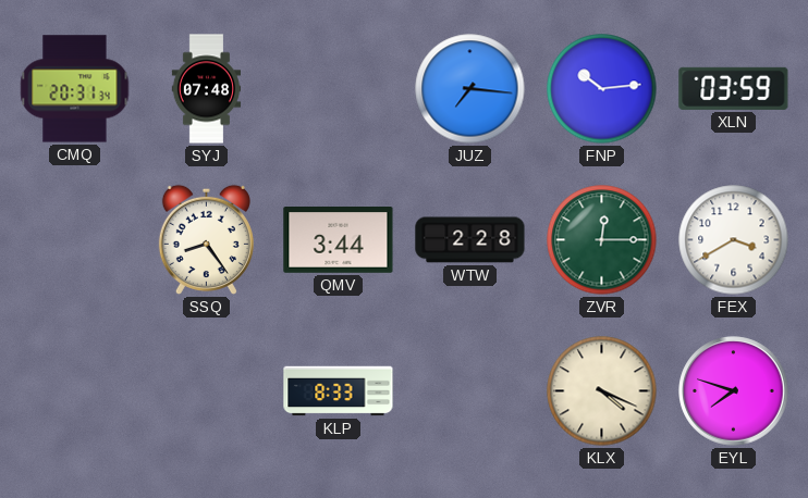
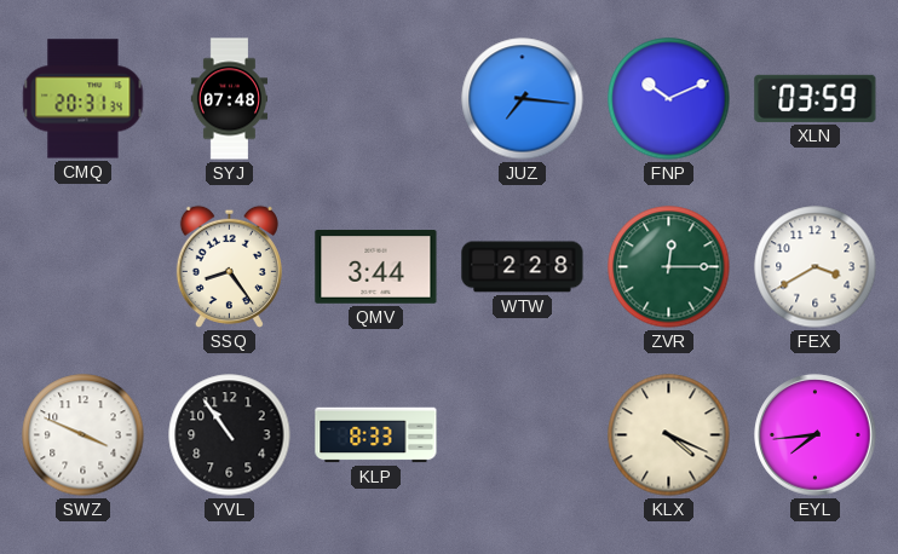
FNP: 10:14 -> 10:11
SWZ: none -> 3:49
YVL: none -> 10:54
EYL: 7:48 -> 7:44
